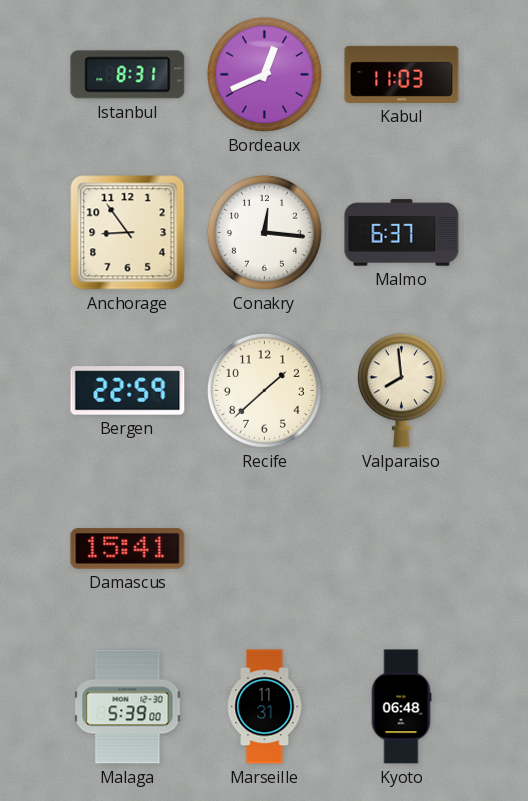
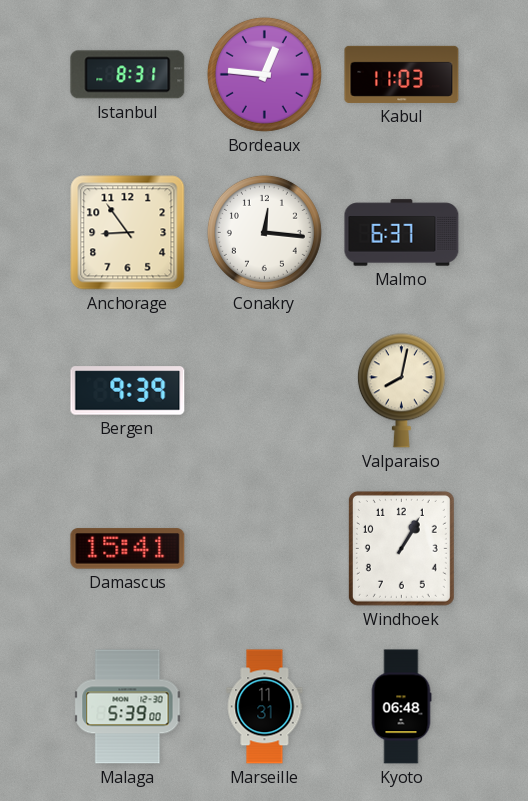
Bordeaux: 12:41 -> 12:46
Bergen: 22:59 -> 9:39
Recife: 1:38 -> none
Valparaiso: 7:59 -> 8:02
Windhoek: none -> 1:05
